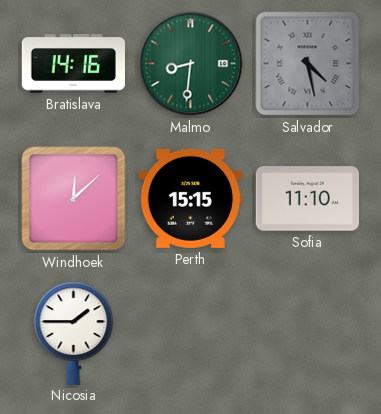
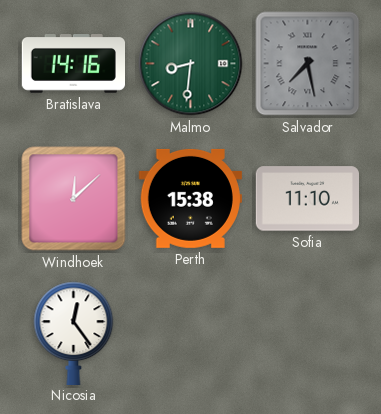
Salvador: 4:28 -> 7:28
Perth: 15:15 -> 15:38
Nicosia: 1:45 -> 12:24
